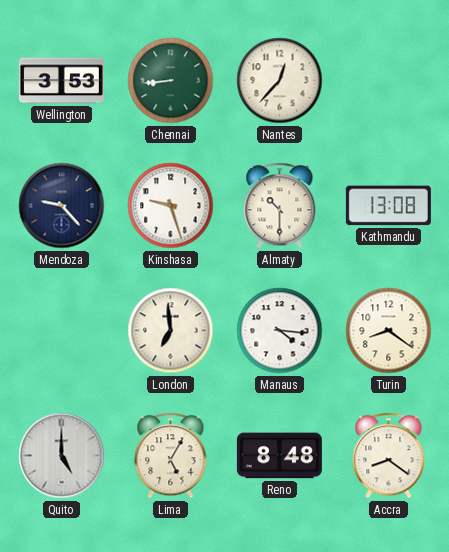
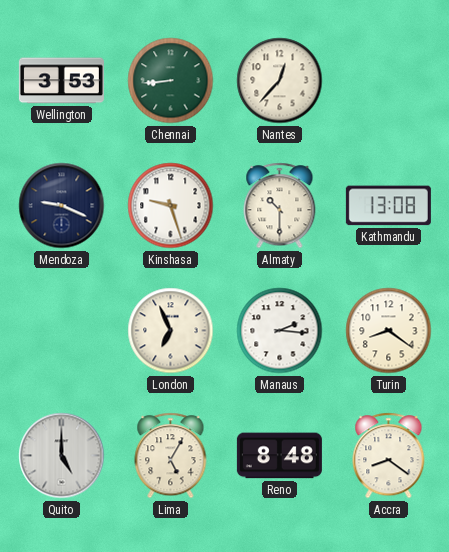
Mendoza: 9:23 -> 9:19
London: 6:59 -> 6:56
Manaus: 4:16 -> 2:16
